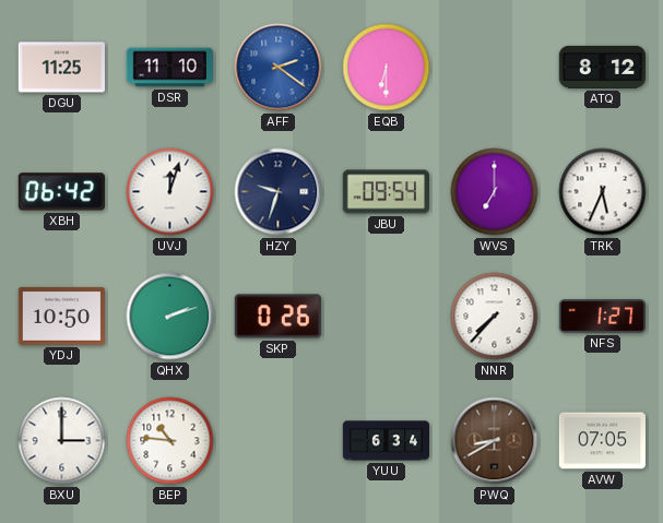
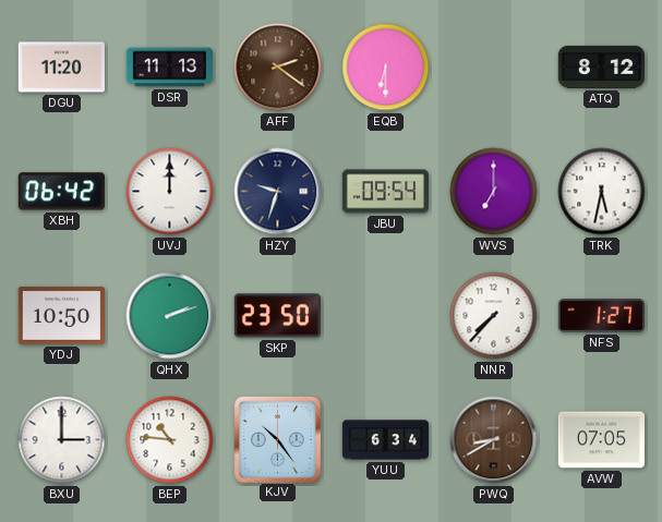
DGU: 11:25 -> 11:20
DSR: 11:10 -> 11:13
AFF dial: blue -> brown
UVJ: 12:03 -> 12:00
TRK: 5:34 -> 5:32
SKP: 0:26 -> 23:50
KJV: none -> 10:24
